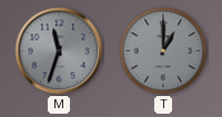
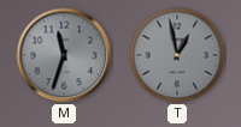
T: 1:00 -> 12:58
